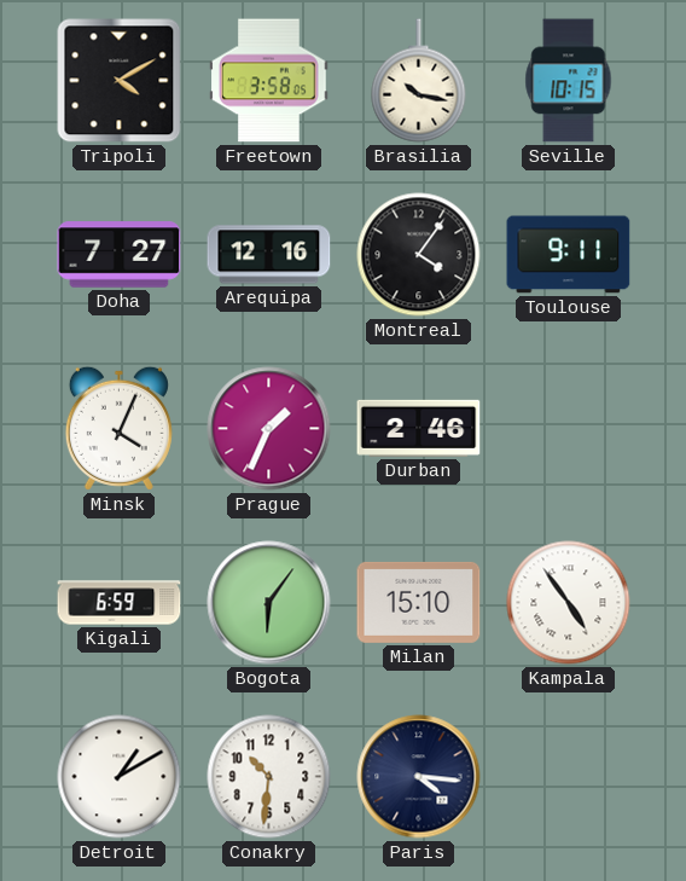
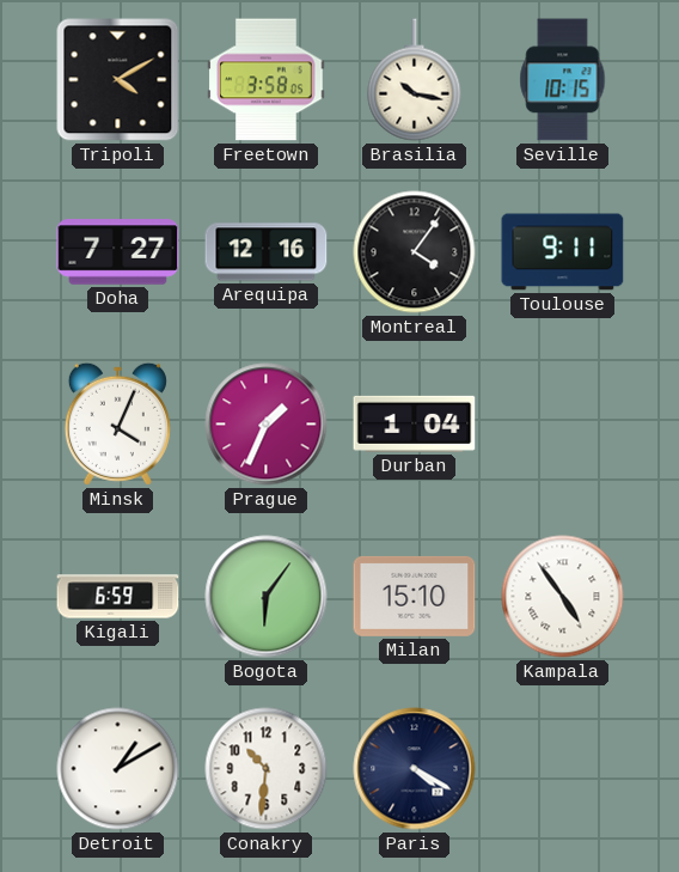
Durban: 2:46 -> 1:04
Paris: 4:16 -> 4:20
